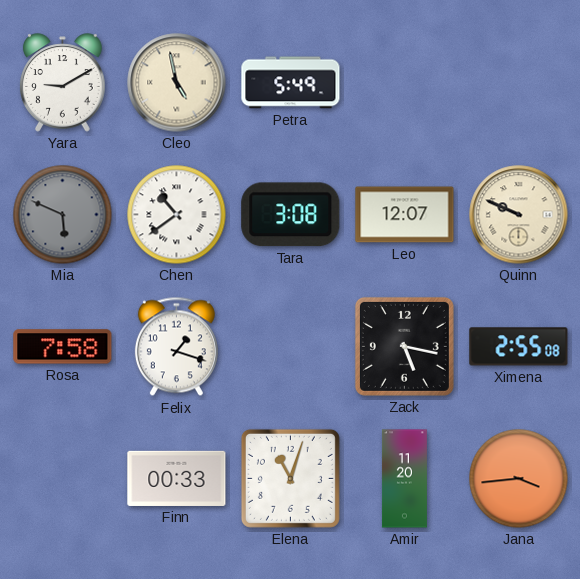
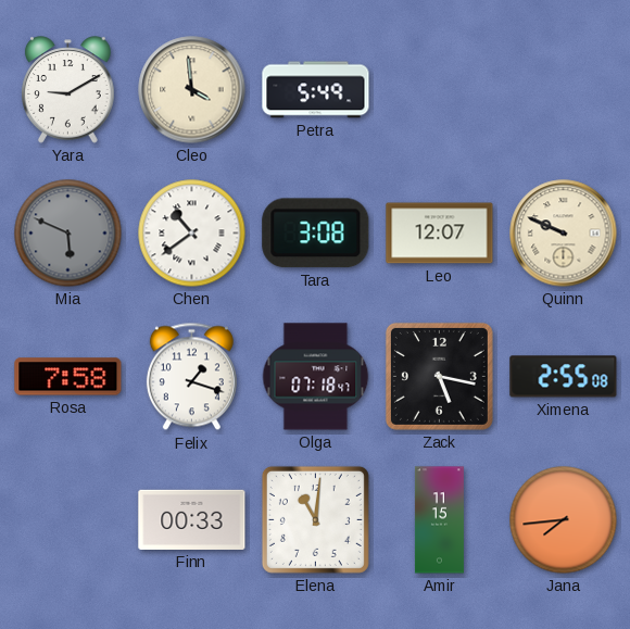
Cleo: 4:58 -> 3:59
Olga: none -> 07:18
Elena: 11:03 -> 11:01
Amir: 11:20 -> 11:15
Jana: 3:44 -> 7:44
